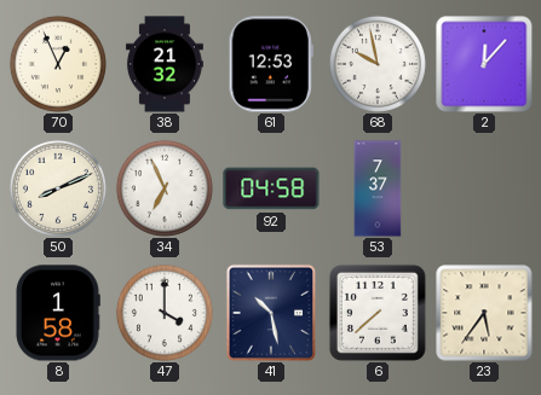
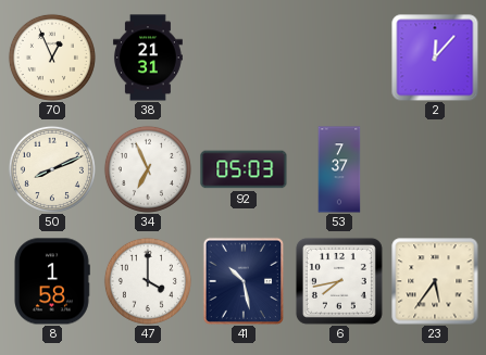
38: 21:32 -> 21:31
61: 12:53 -> none
68: 9:58 -> none
92: 04:58 -> 05:03
6: 7:38 -> 7:43
